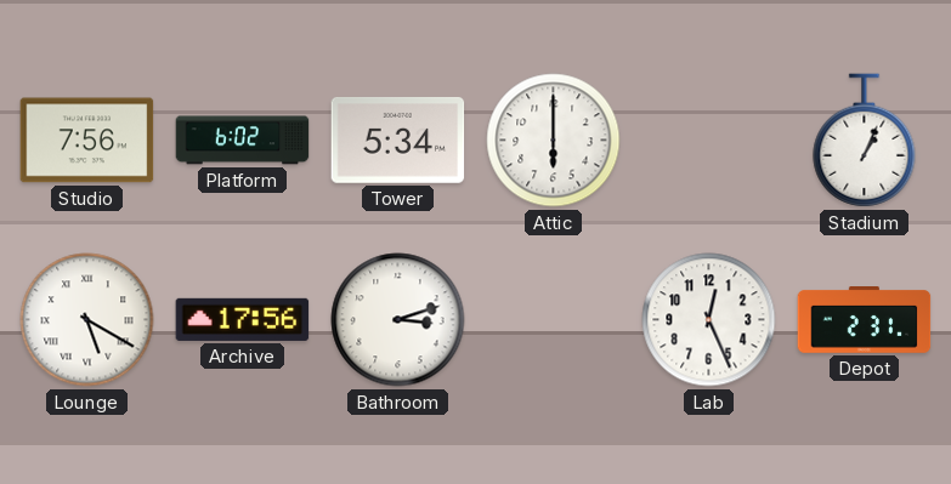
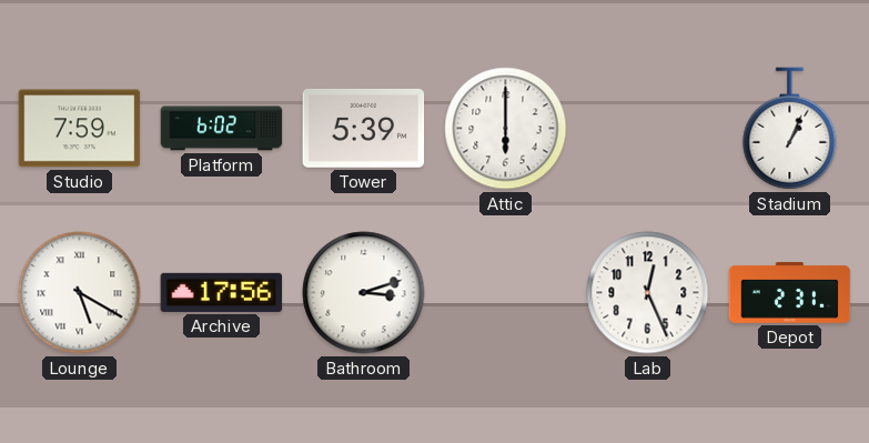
Studio: 7:56 -> 7:59
Tower: 5:34 -> 5:39
